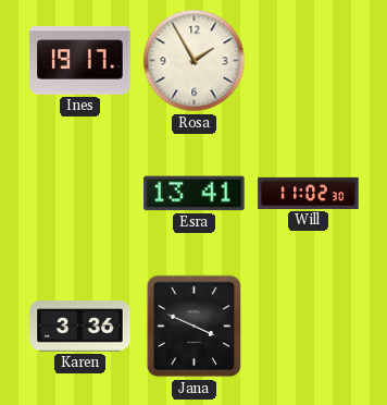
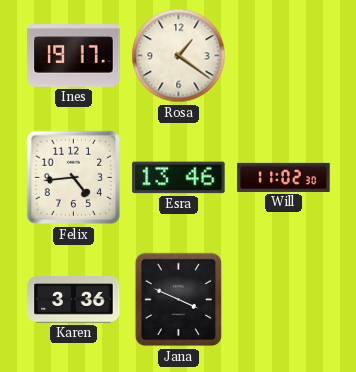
Rosa: 1:55 -> 1:21
Felix: none -> 4:44
Esra: 13:41 -> 13:46
